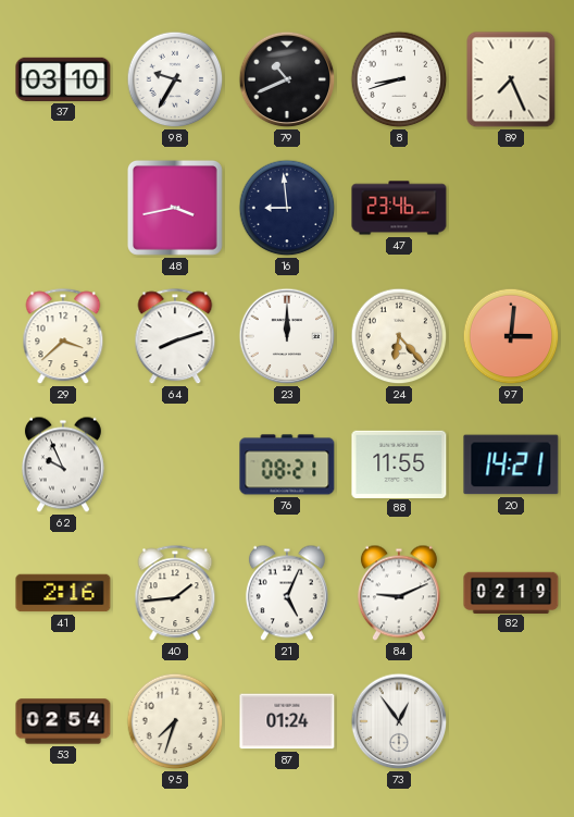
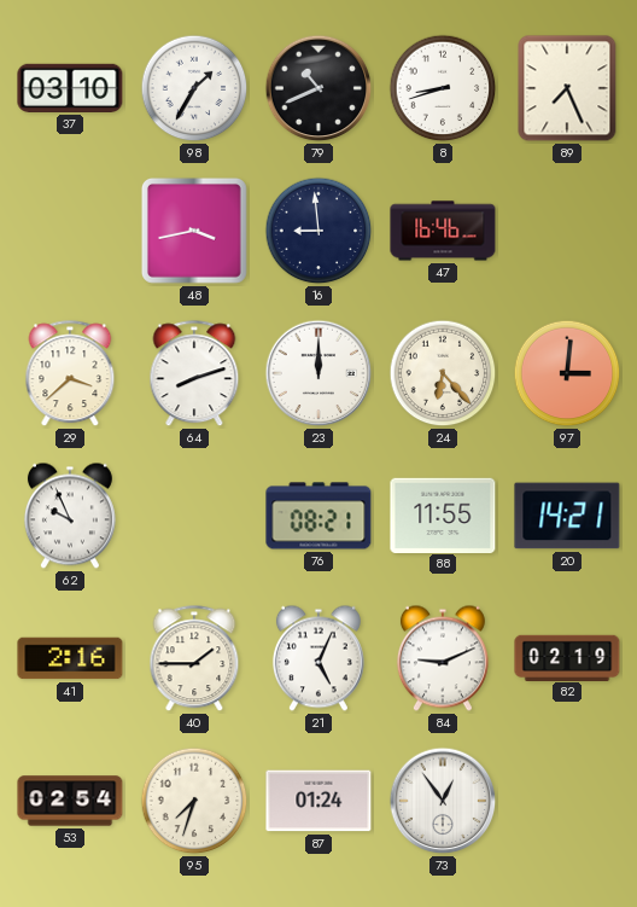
98: 9:35 -> 1:35
47: 23:46 -> 16:46
40: 1:44 -> 1:45
